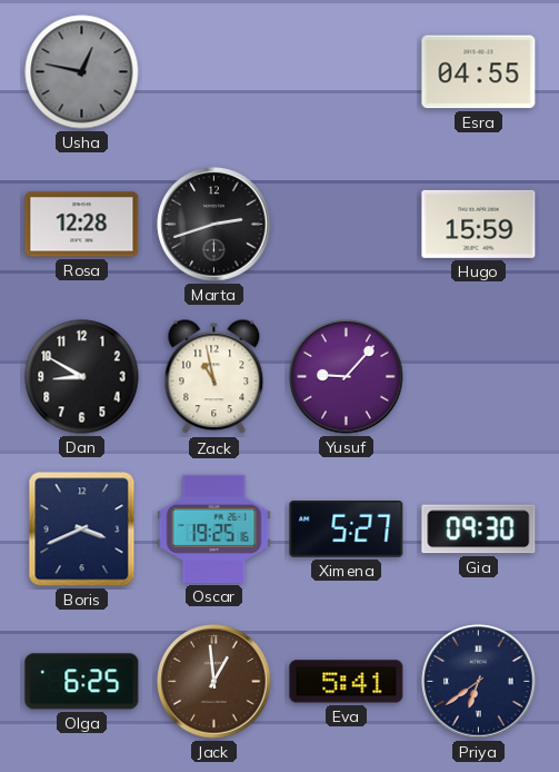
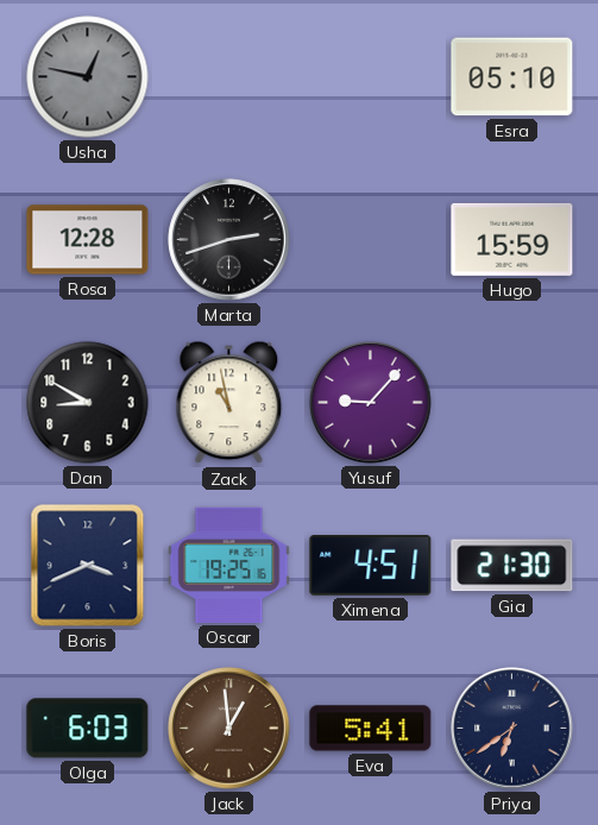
Esra: 04:55 -> 05:10
Ximena: 5:27 -> 4:51
Gia: 09:30 -> 21:30
Olga: 6:25 -> 6:03
